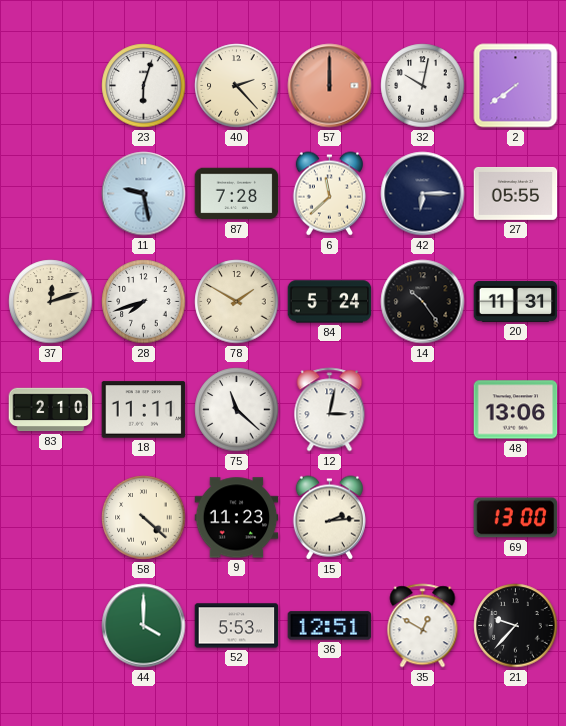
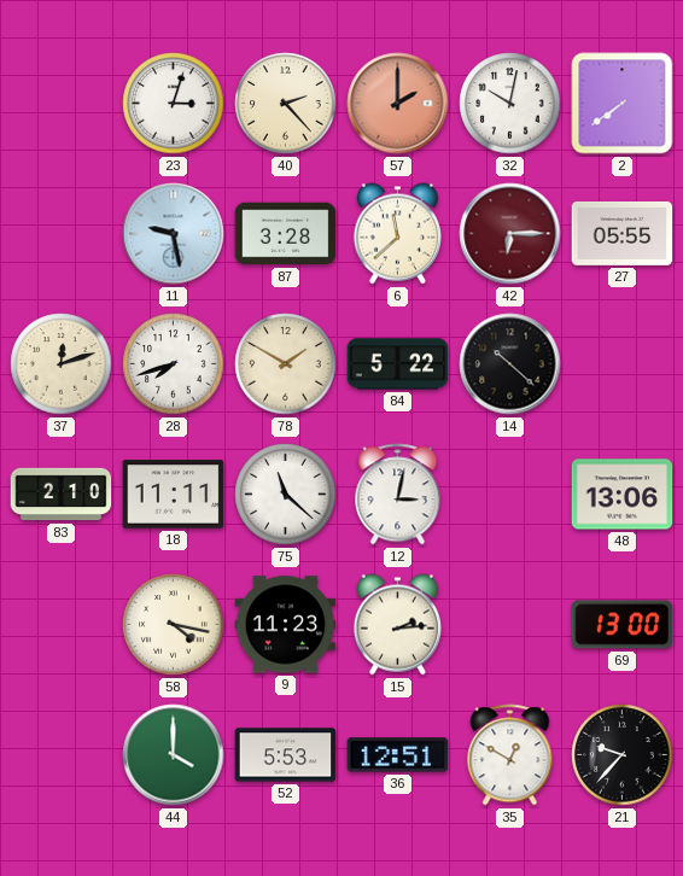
23: 6:03 -> 3:03
57: 12:00 -> 2:00
87: 7:28 -> 3:28
42 dial: navy -> burgundy
84: 5:24 -> 5:22
14: 10:24 -> 10:22
20: 11:31 -> none
58: 4:22 -> 4:17
